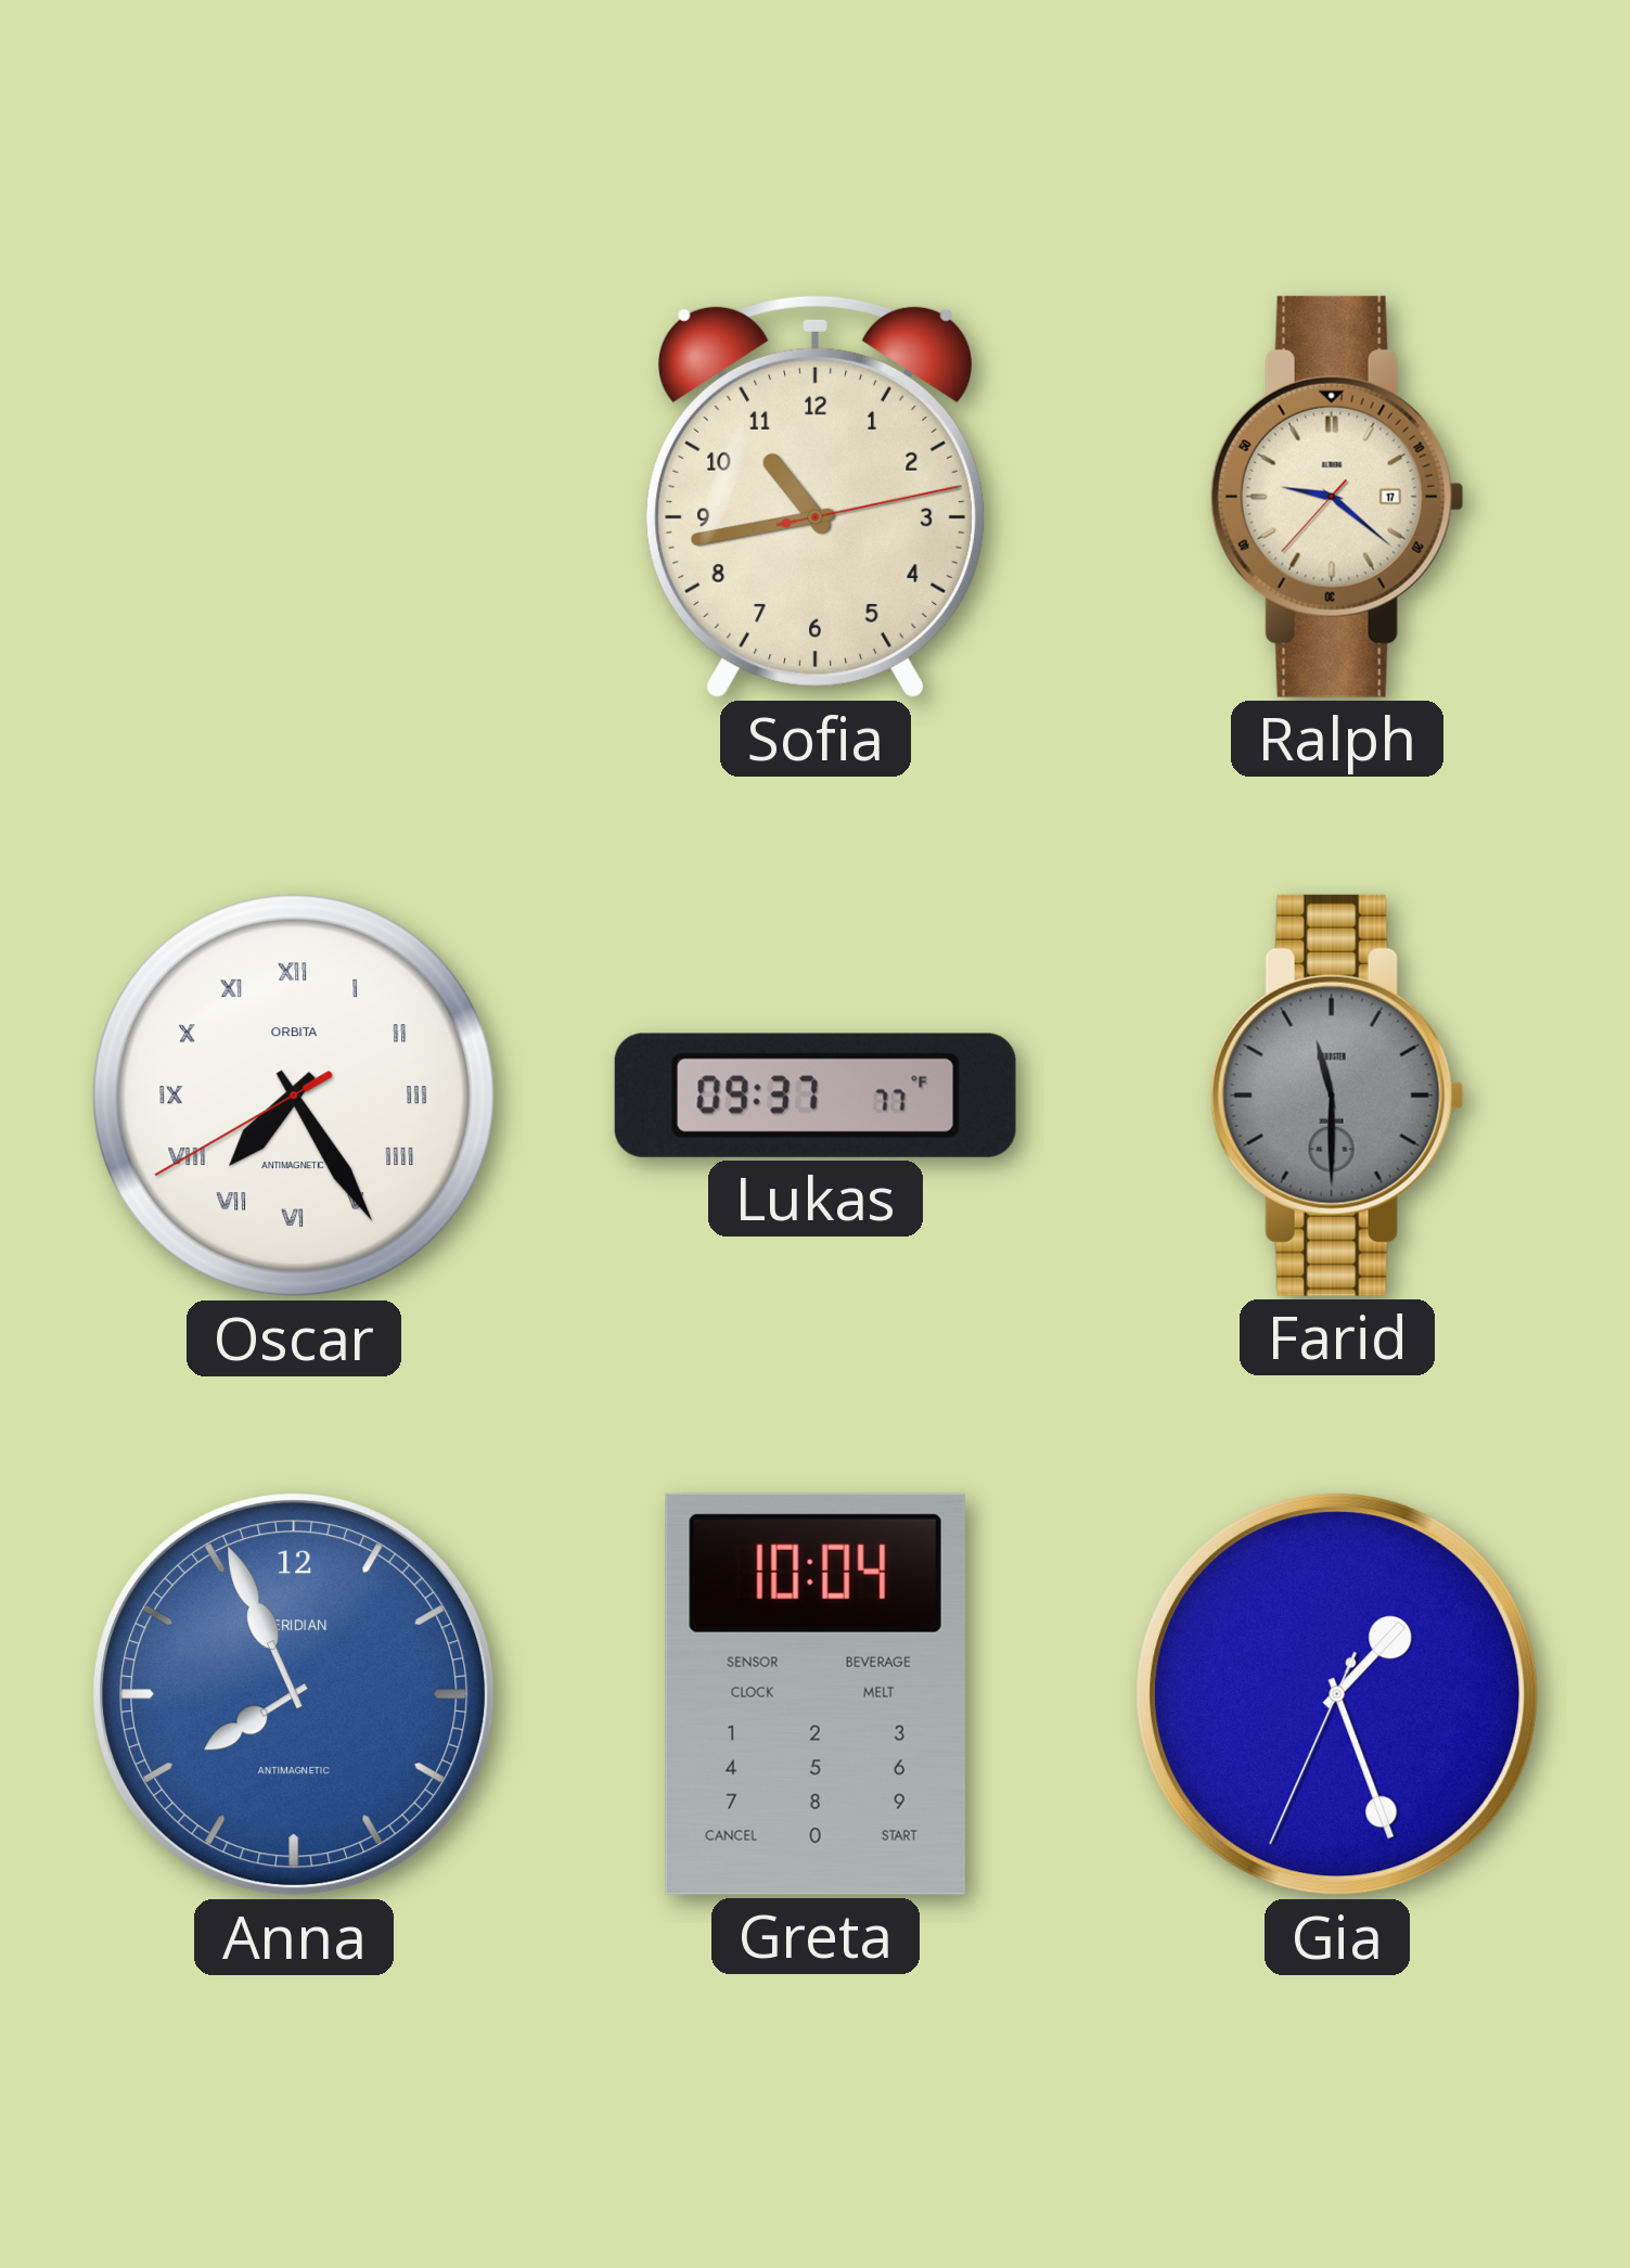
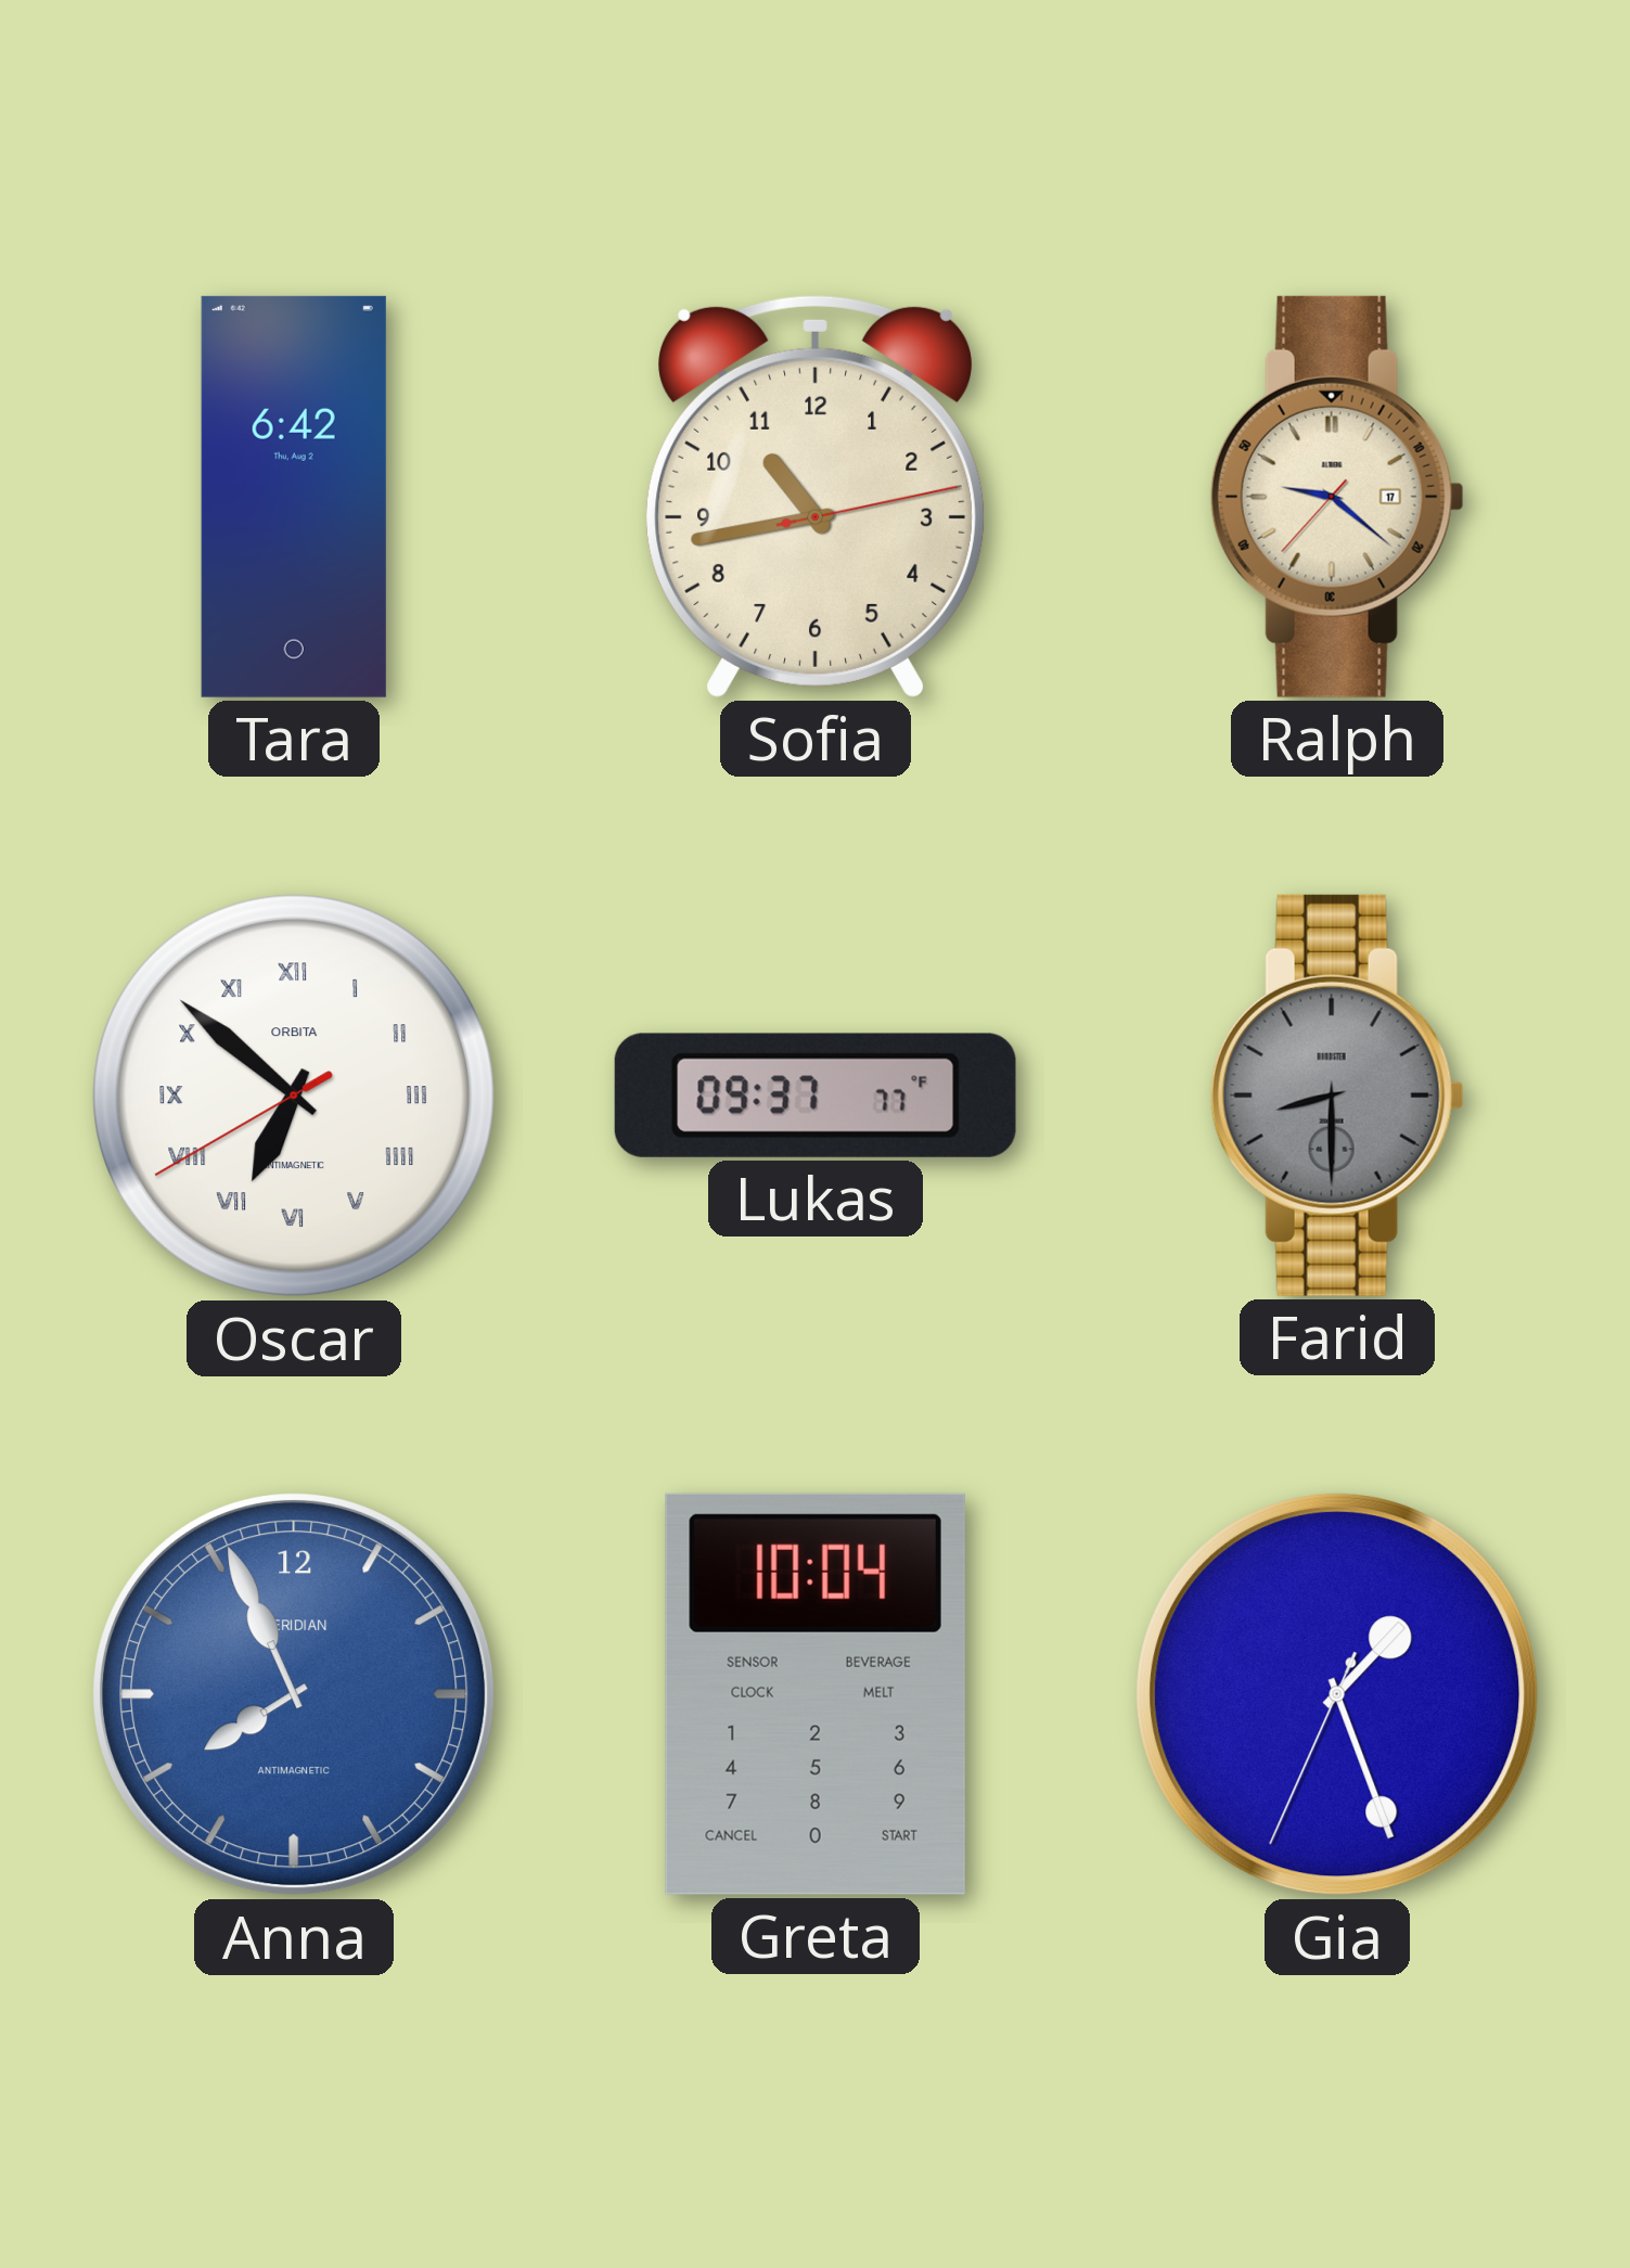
Tara: none -> 6:42
Oscar: 7:24 -> 6:51
Farid: 11:30 -> 8:30
